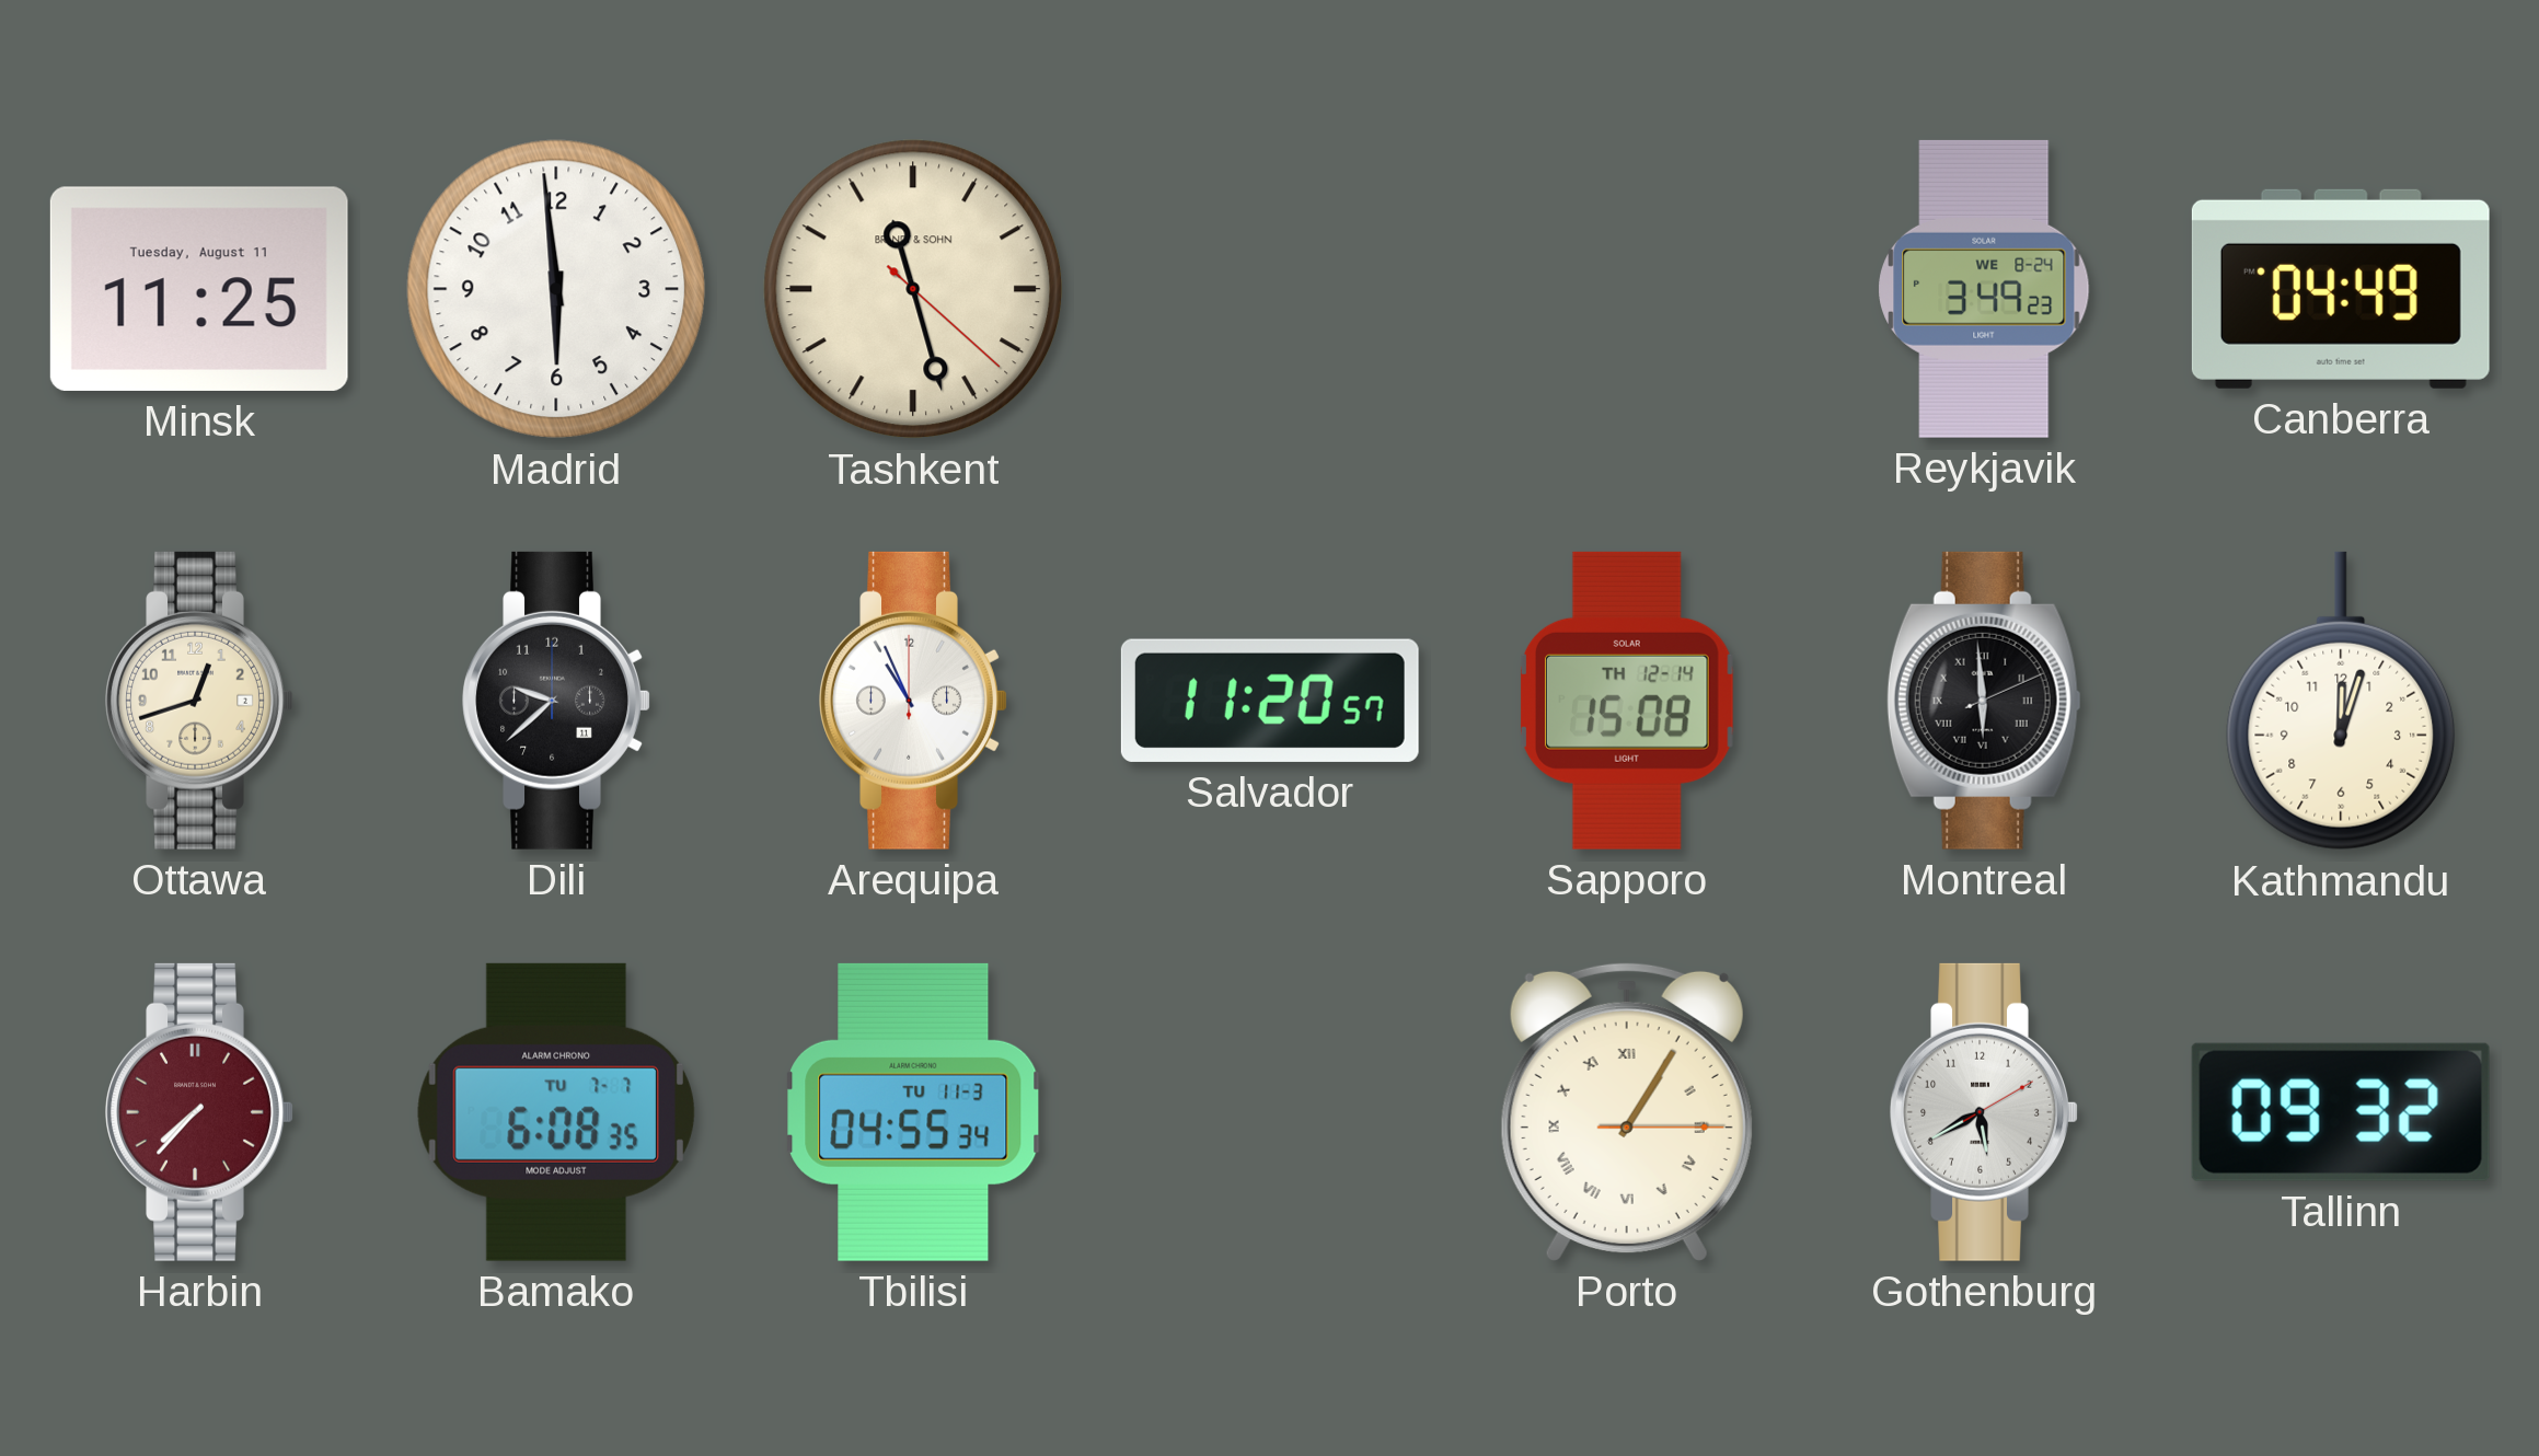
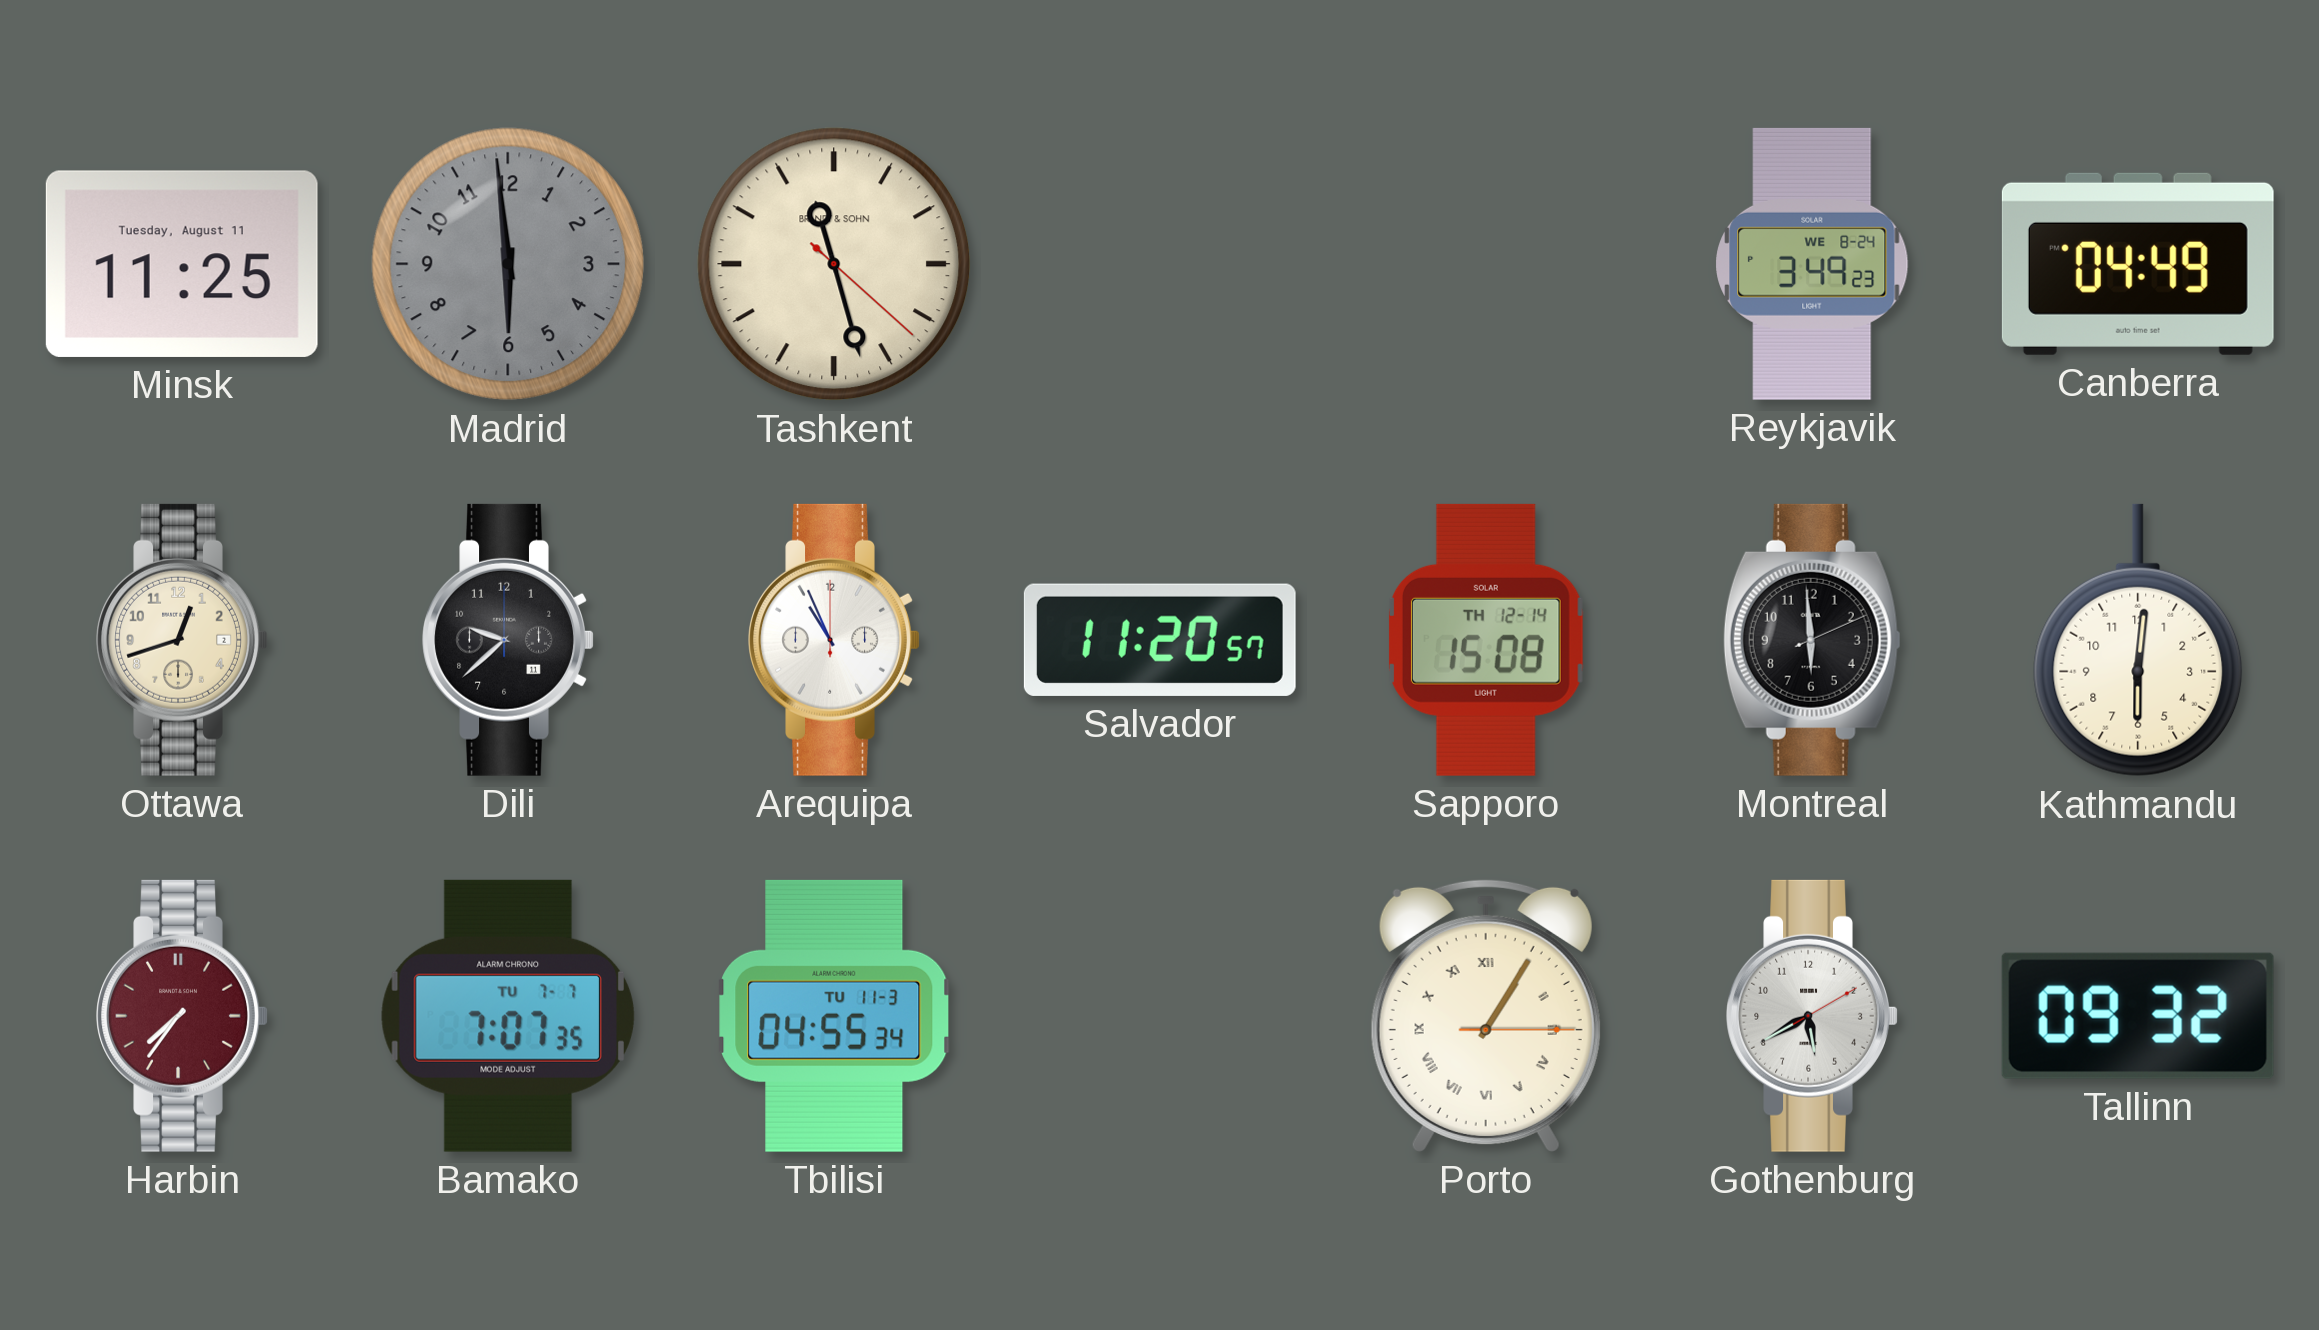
Madrid dial: white -> grey
Montreal numerals: Roman -> Arabic
Kathmandu: 12:03 -> 6:01
Harbin: 7:37 -> 7:36
Bamako: 6:08 -> 7:07
